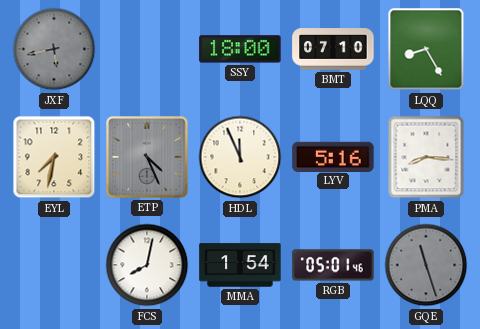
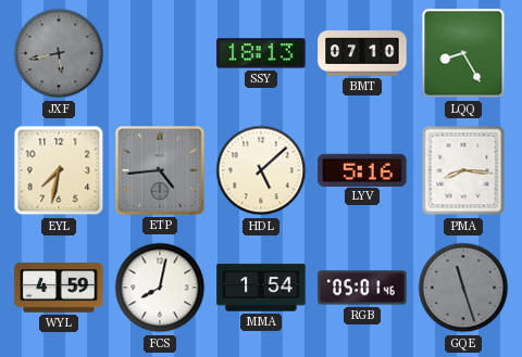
SSY: 18:00 -> 18:13
ETP: 4:26 -> 4:44
HDL: 11:56 -> 5:08
WYL: none -> 4:59
